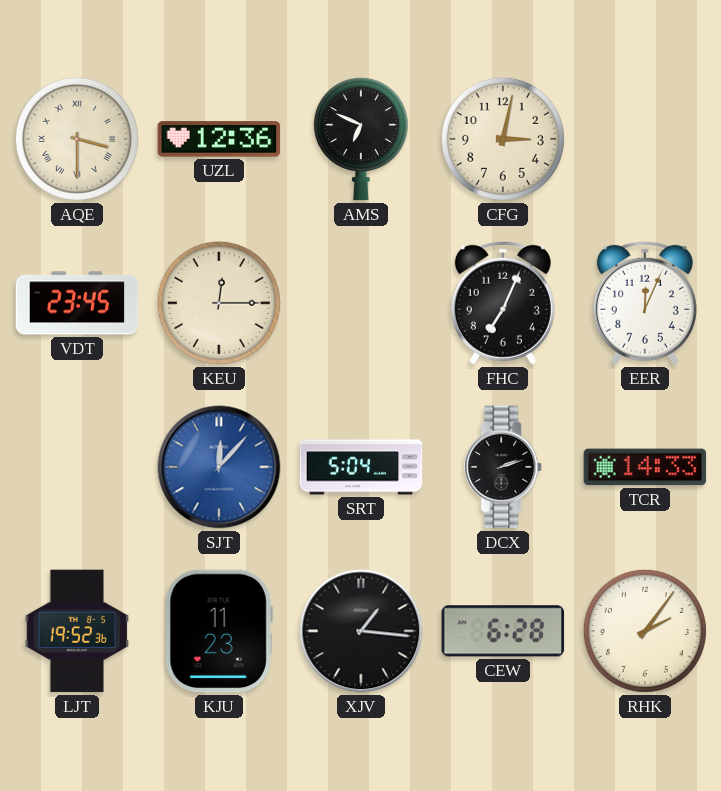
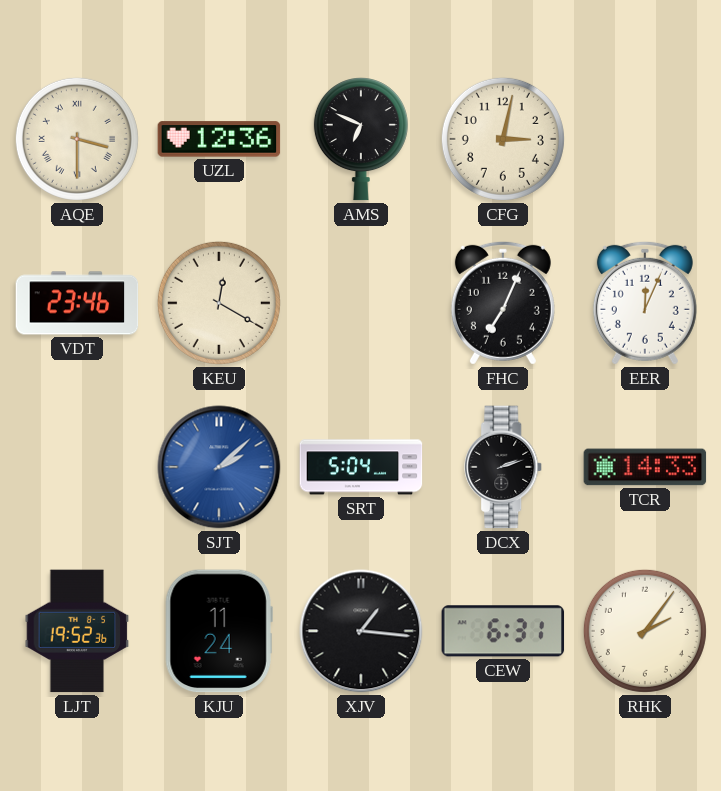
VDT: 23:45 -> 23:46
KEU: 12:15 -> 12:20
SJT: 12:07 -> 2:08
KJU: 11:23 -> 11:24
CEW: 6:28 -> 6:31
